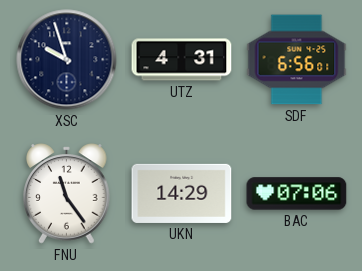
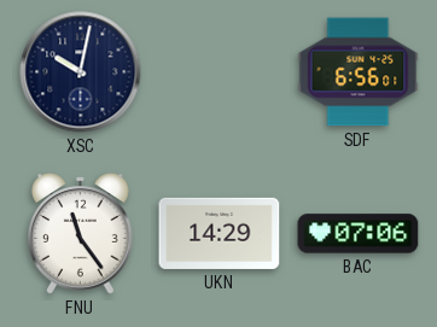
XSC: 9:57 -> 10:02
UTZ: 4:31 -> none
